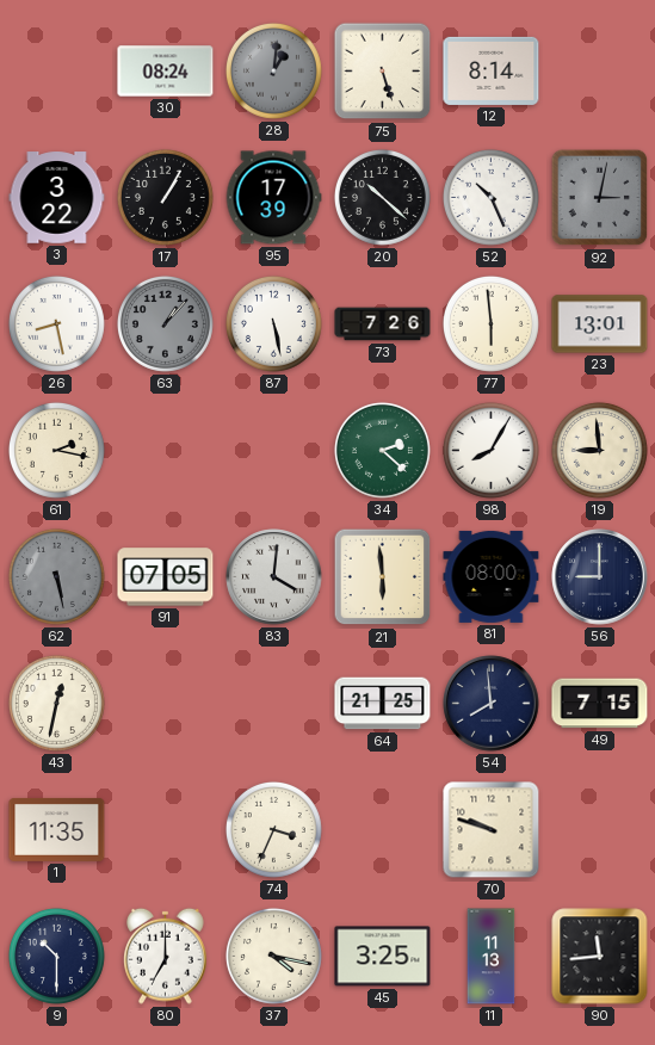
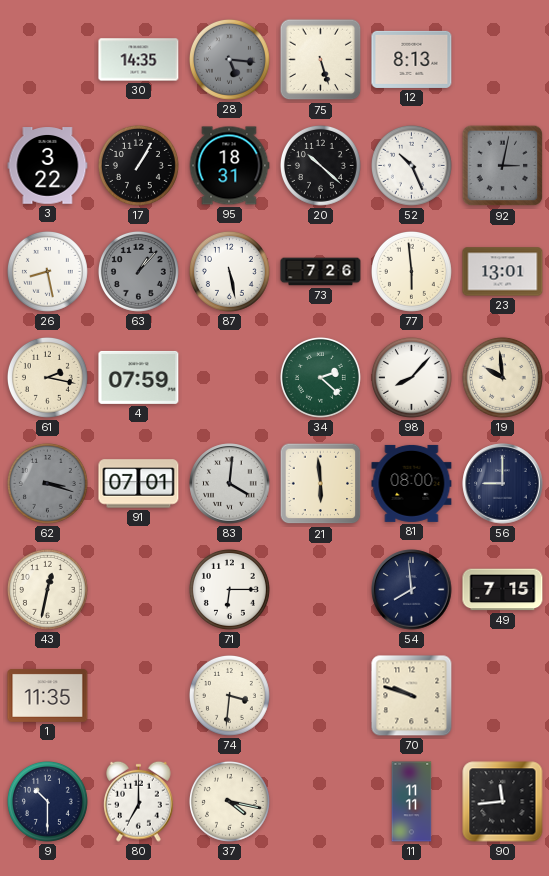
30: 08:24 -> 14:35
28: 1:01 -> 5:16
12: 8:14 -> 8:13
95: 17:39 -> 18:31
4: none -> 07:59
98: 8:05 -> 8:07
19: 8:59 -> 9:59
62: 5:28 -> 3:18
91: 07:05 -> 07:01
71: none -> 6:15
64: 21:25 -> none
74: 3:34 -> 3:31
45: 3:25 -> none
11: 11:13 -> 11:11
